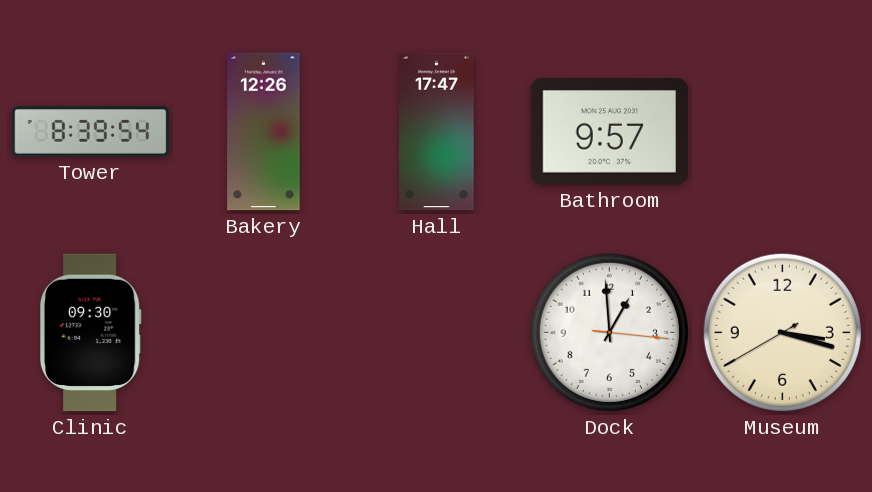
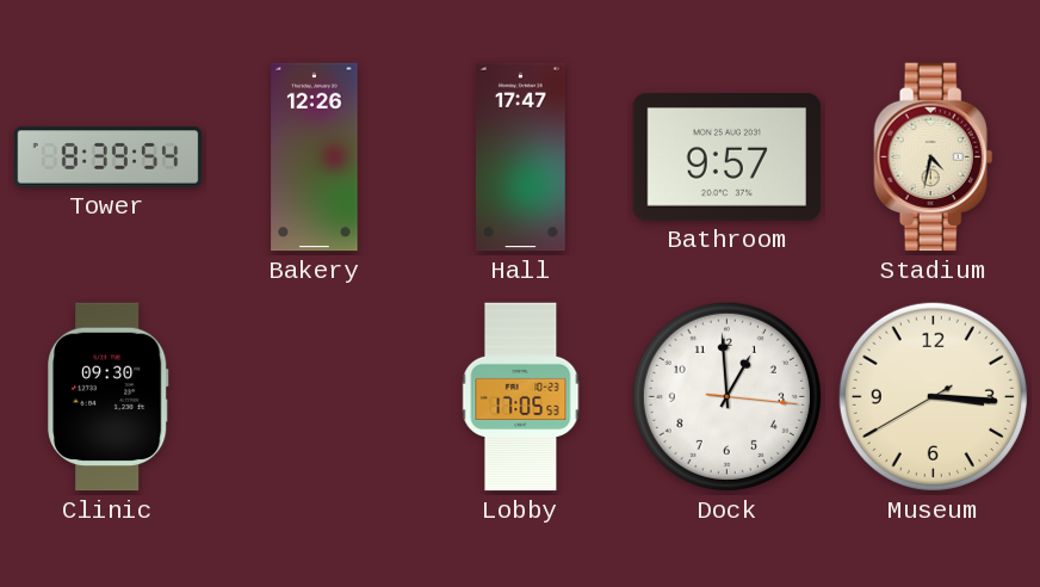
Stadium: none -> 4:32
Lobby: none -> 17:05
Museum: 3:17 -> 3:15
